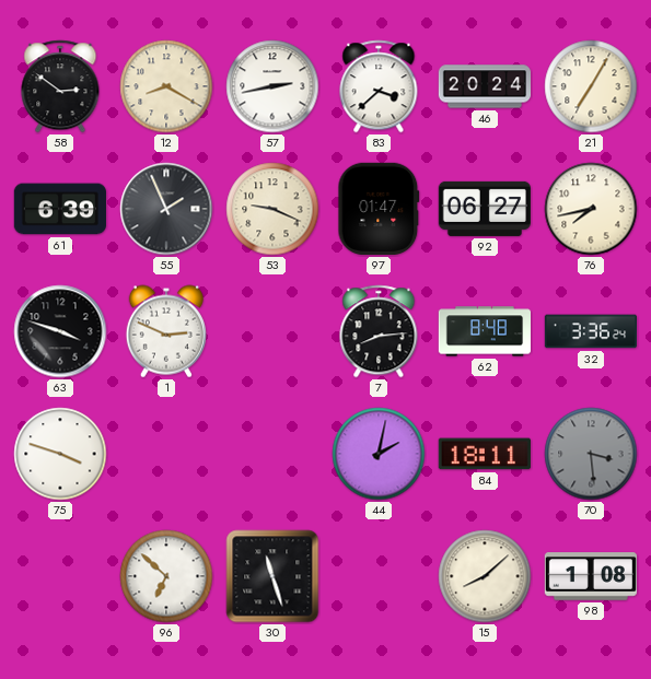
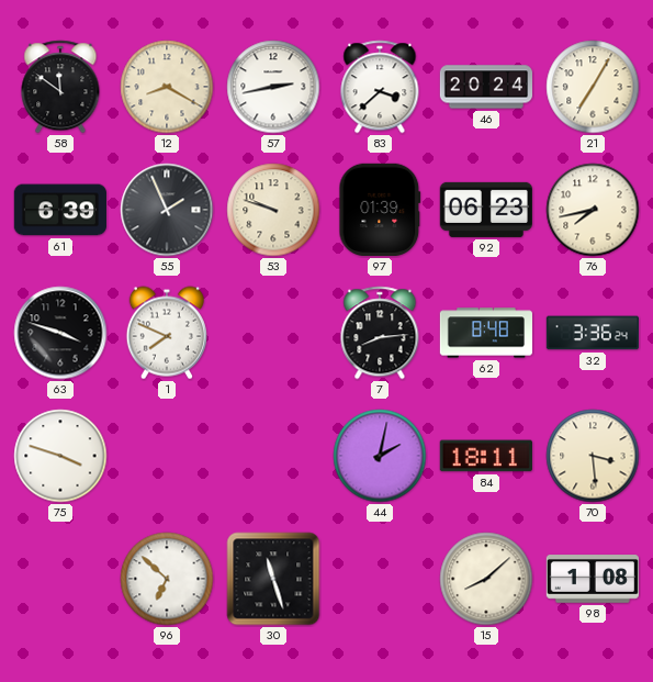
58: 2:51 -> 11:51
53: 9:19 -> 9:48
97: 01:47 -> 01:39
92: 06:27 -> 06:23
1: 2:49 -> 7:49
70 dial: grey -> cream
